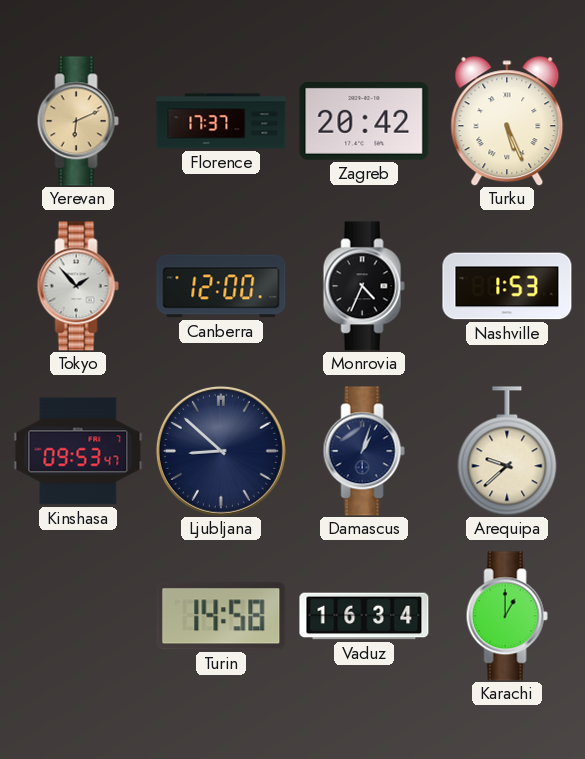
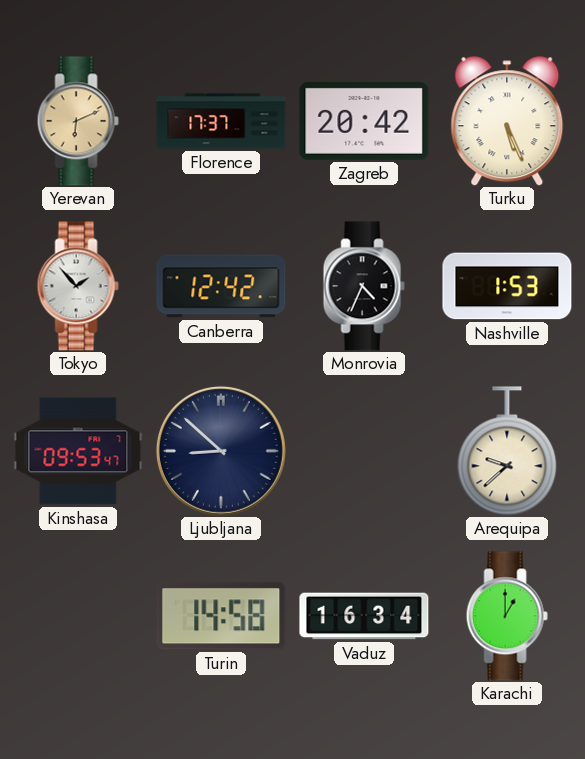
Canberra: 12:00 -> 12:42
Damascus: 1:03 -> none
